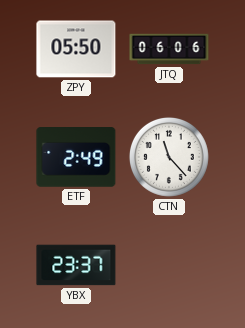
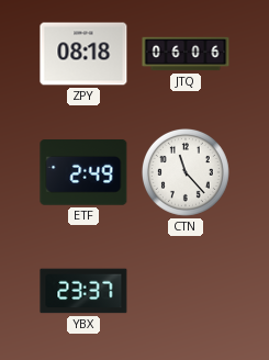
ZPY: 05:50 -> 08:18
